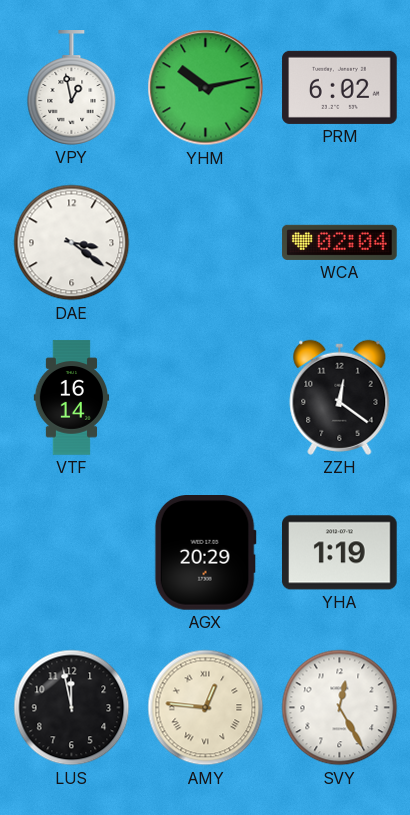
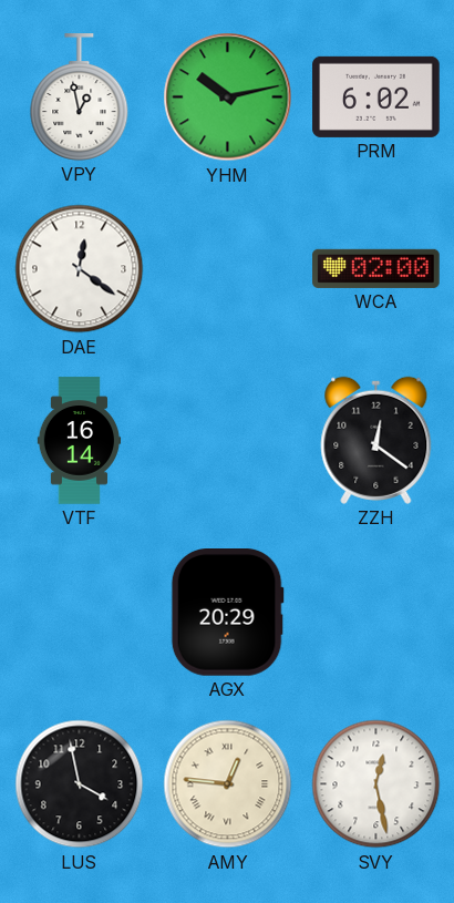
DAE: 3:21 -> 12:21
WCA: 02:04 -> 02:00
YHA: 1:19 -> none
LUS: 11:58 -> 3:58
SVY: 12:25 -> 12:28
